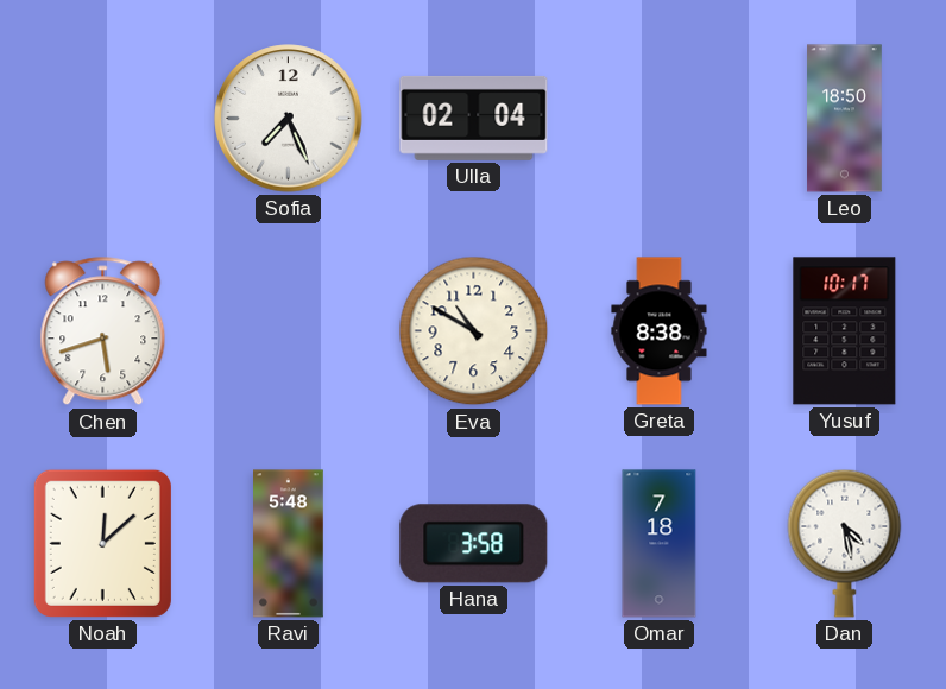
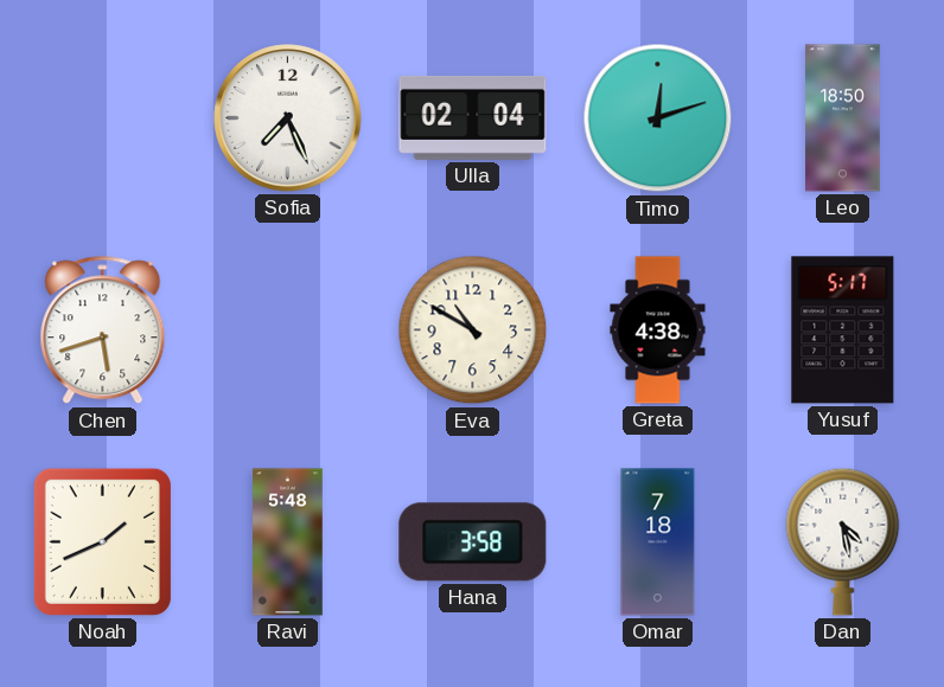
Timo: none -> 12:12
Greta: 8:38 -> 4:38
Yusuf: 10:17 -> 5:17
Noah: 12:08 -> 1:41
